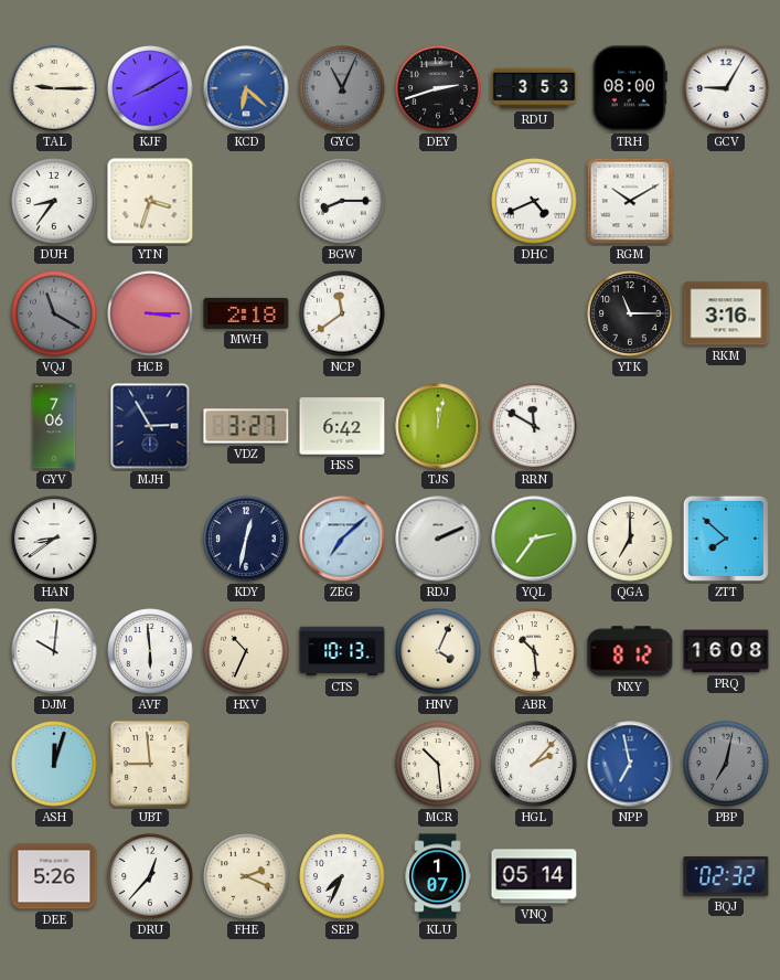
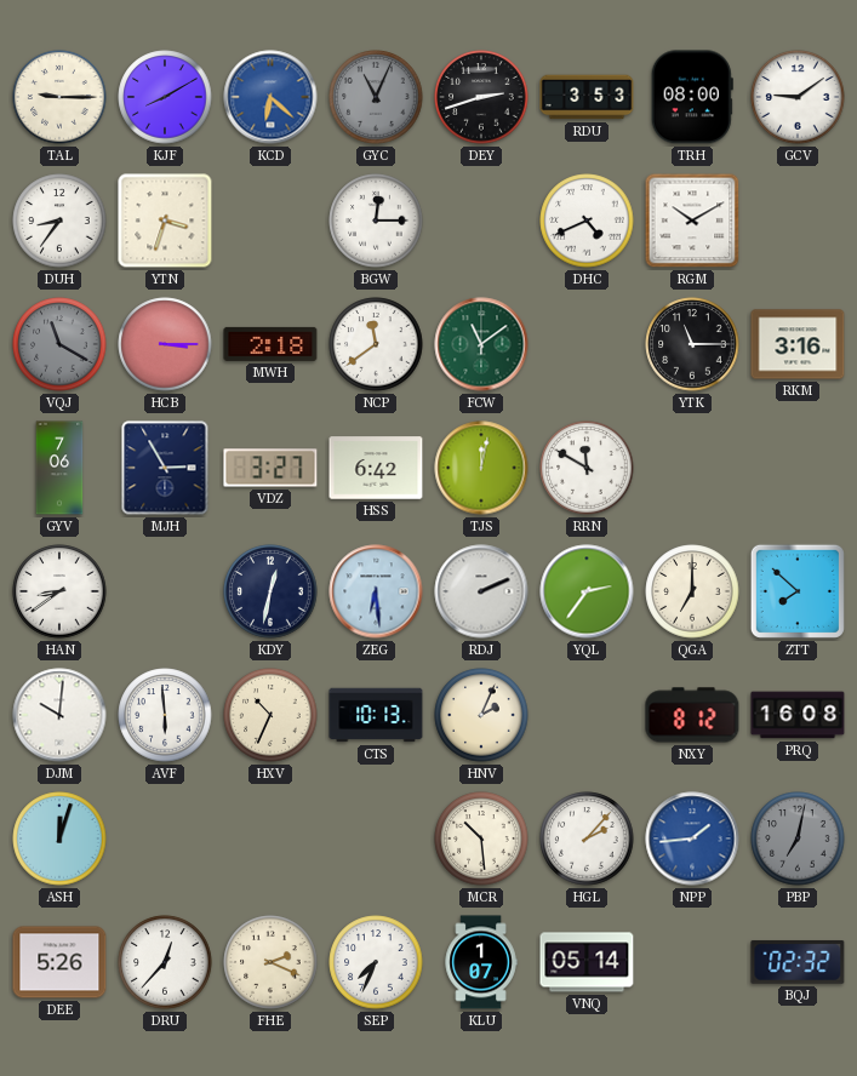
GCV: 9:05 -> 9:09
BGW: 8:15 -> 12:15
FCW: none -> 11:09
ZEG: 7:08 -> 6:29
HNV: 4:04 -> 2:04
ABR: 10:29 -> none
UBT: 8:59 -> none
NPP: 6:58 -> 1:44
